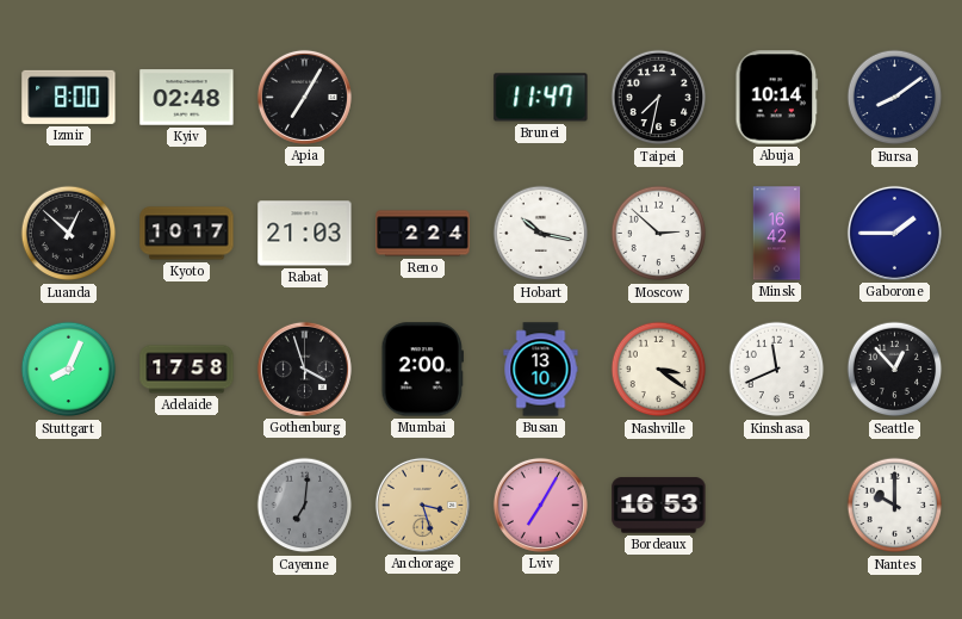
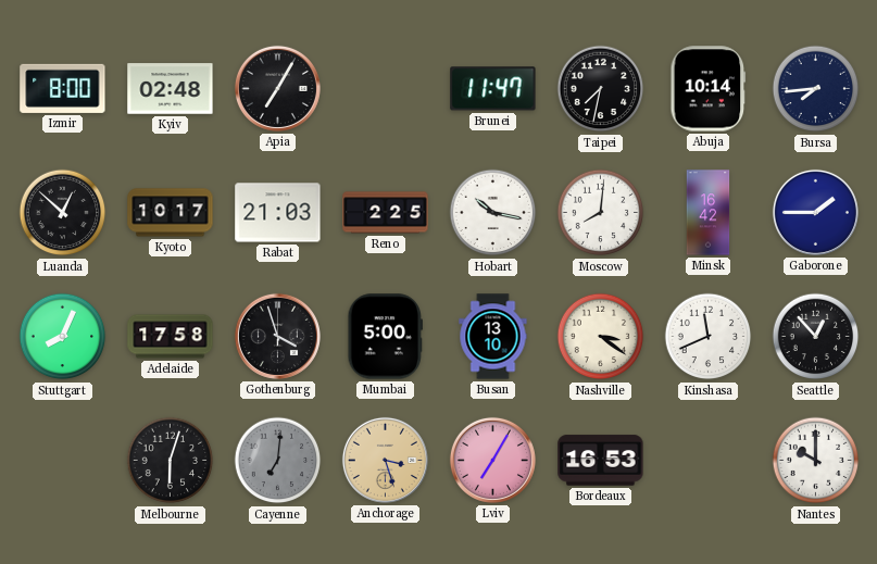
Bursa: 8:09 -> 7:44
Reno: 2:24 -> 2:25
Moscow: 2:52 -> 8:01
Mumbai: 2:00 -> 5:00
Melbourne: none -> 6:03
